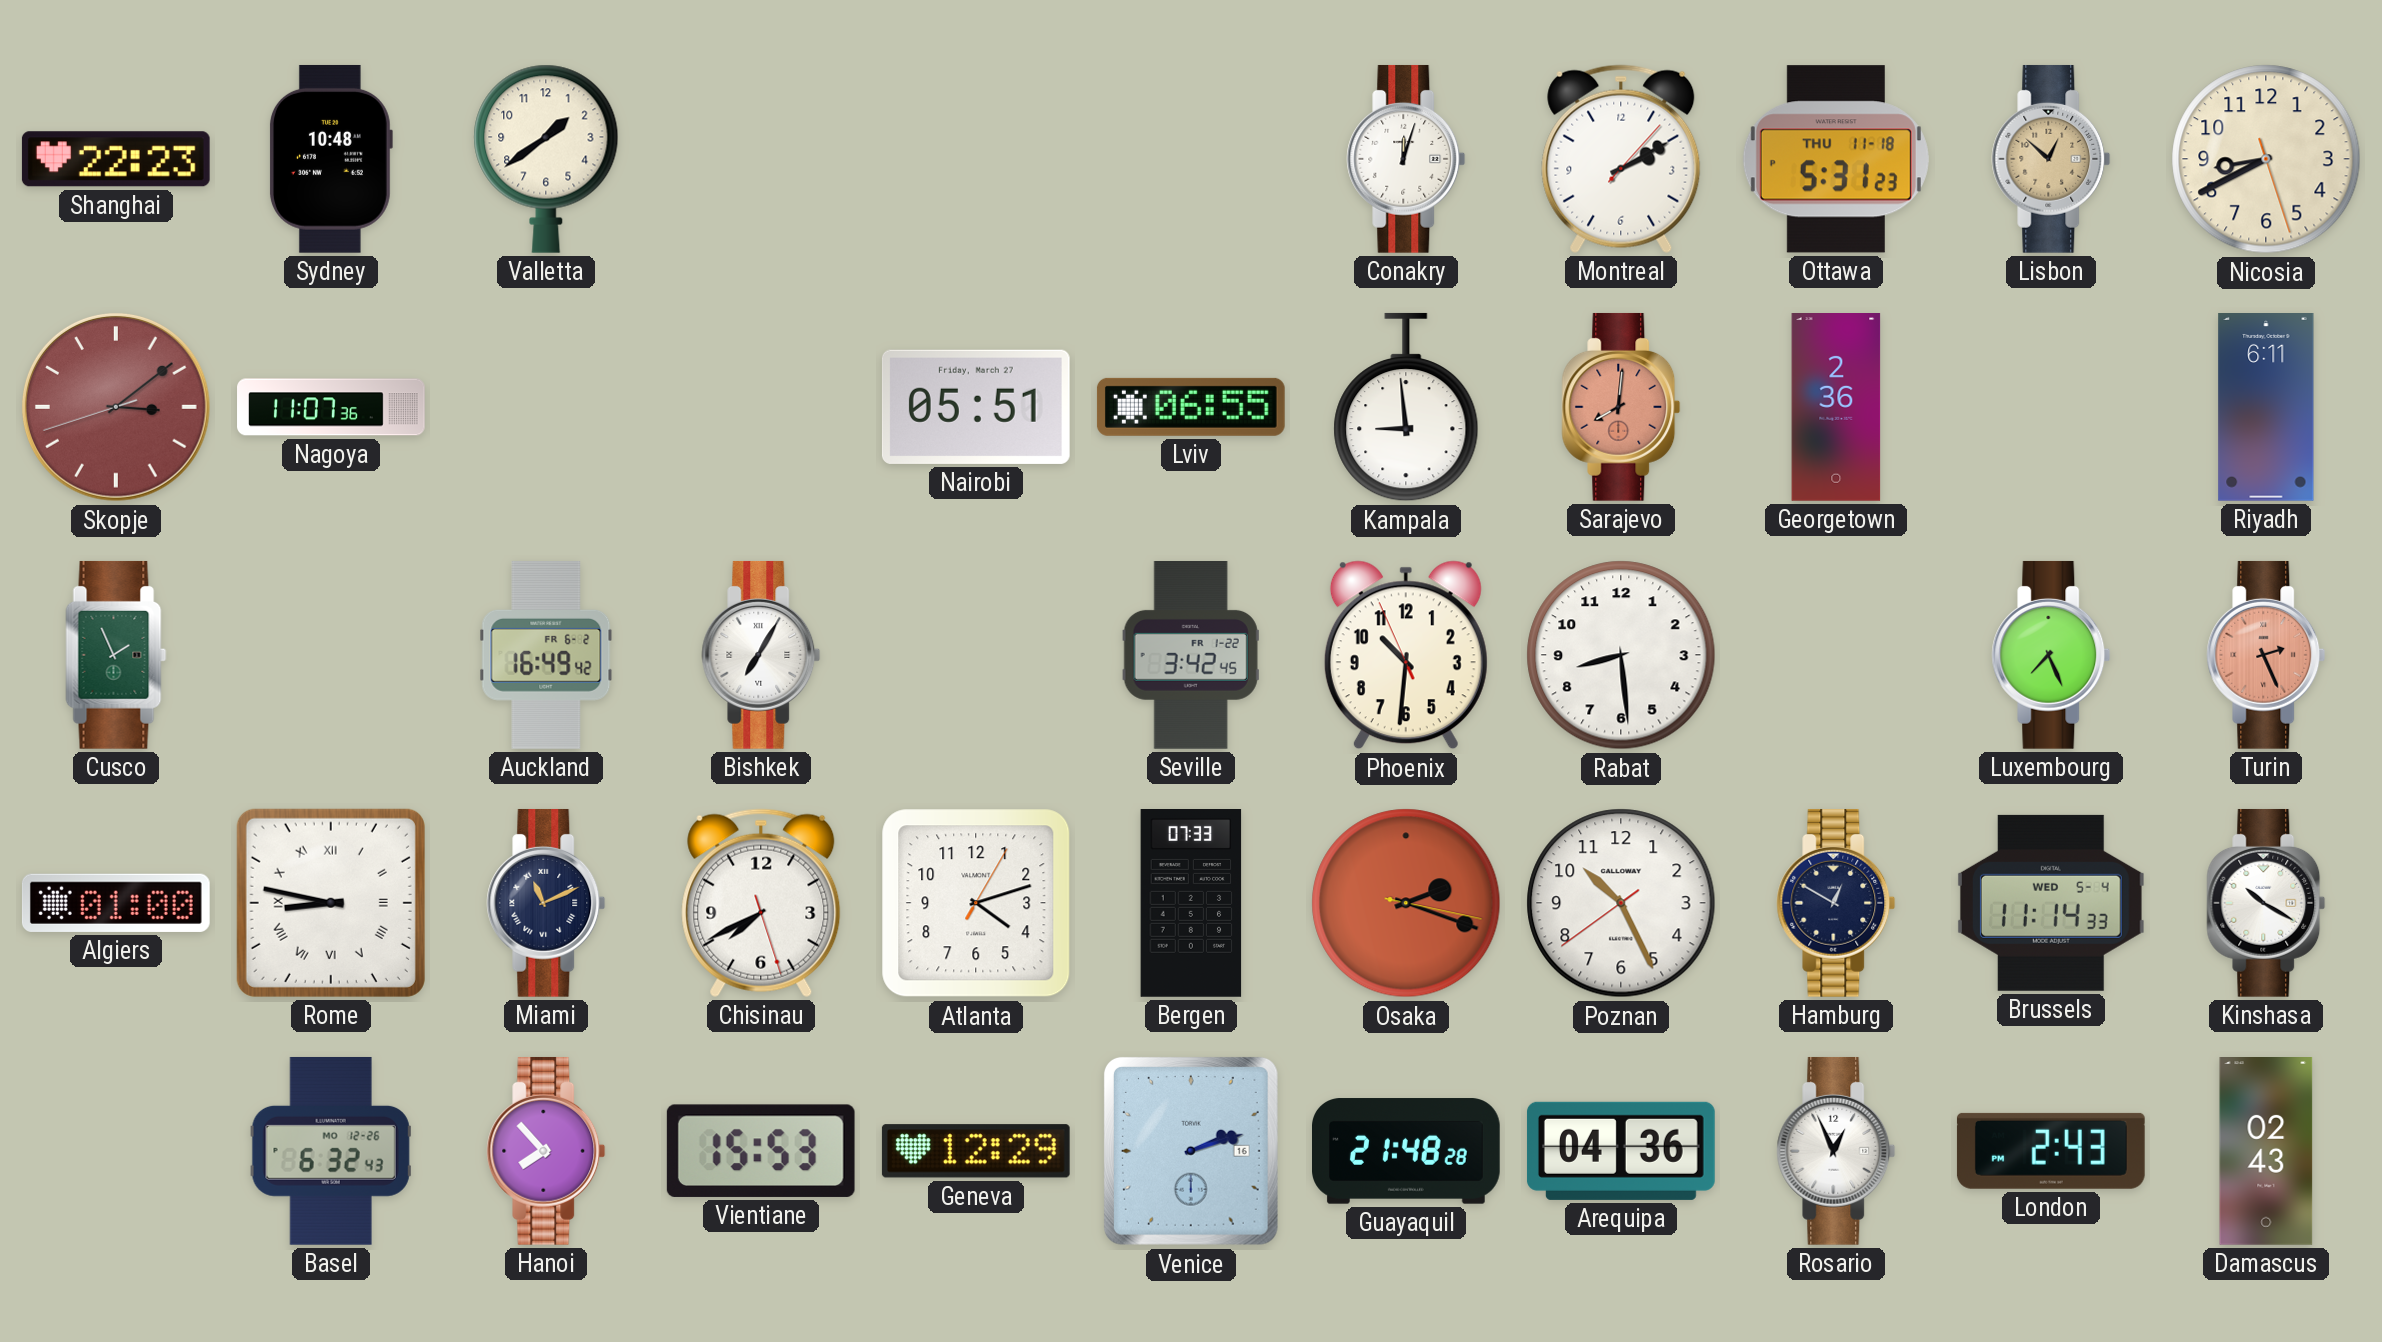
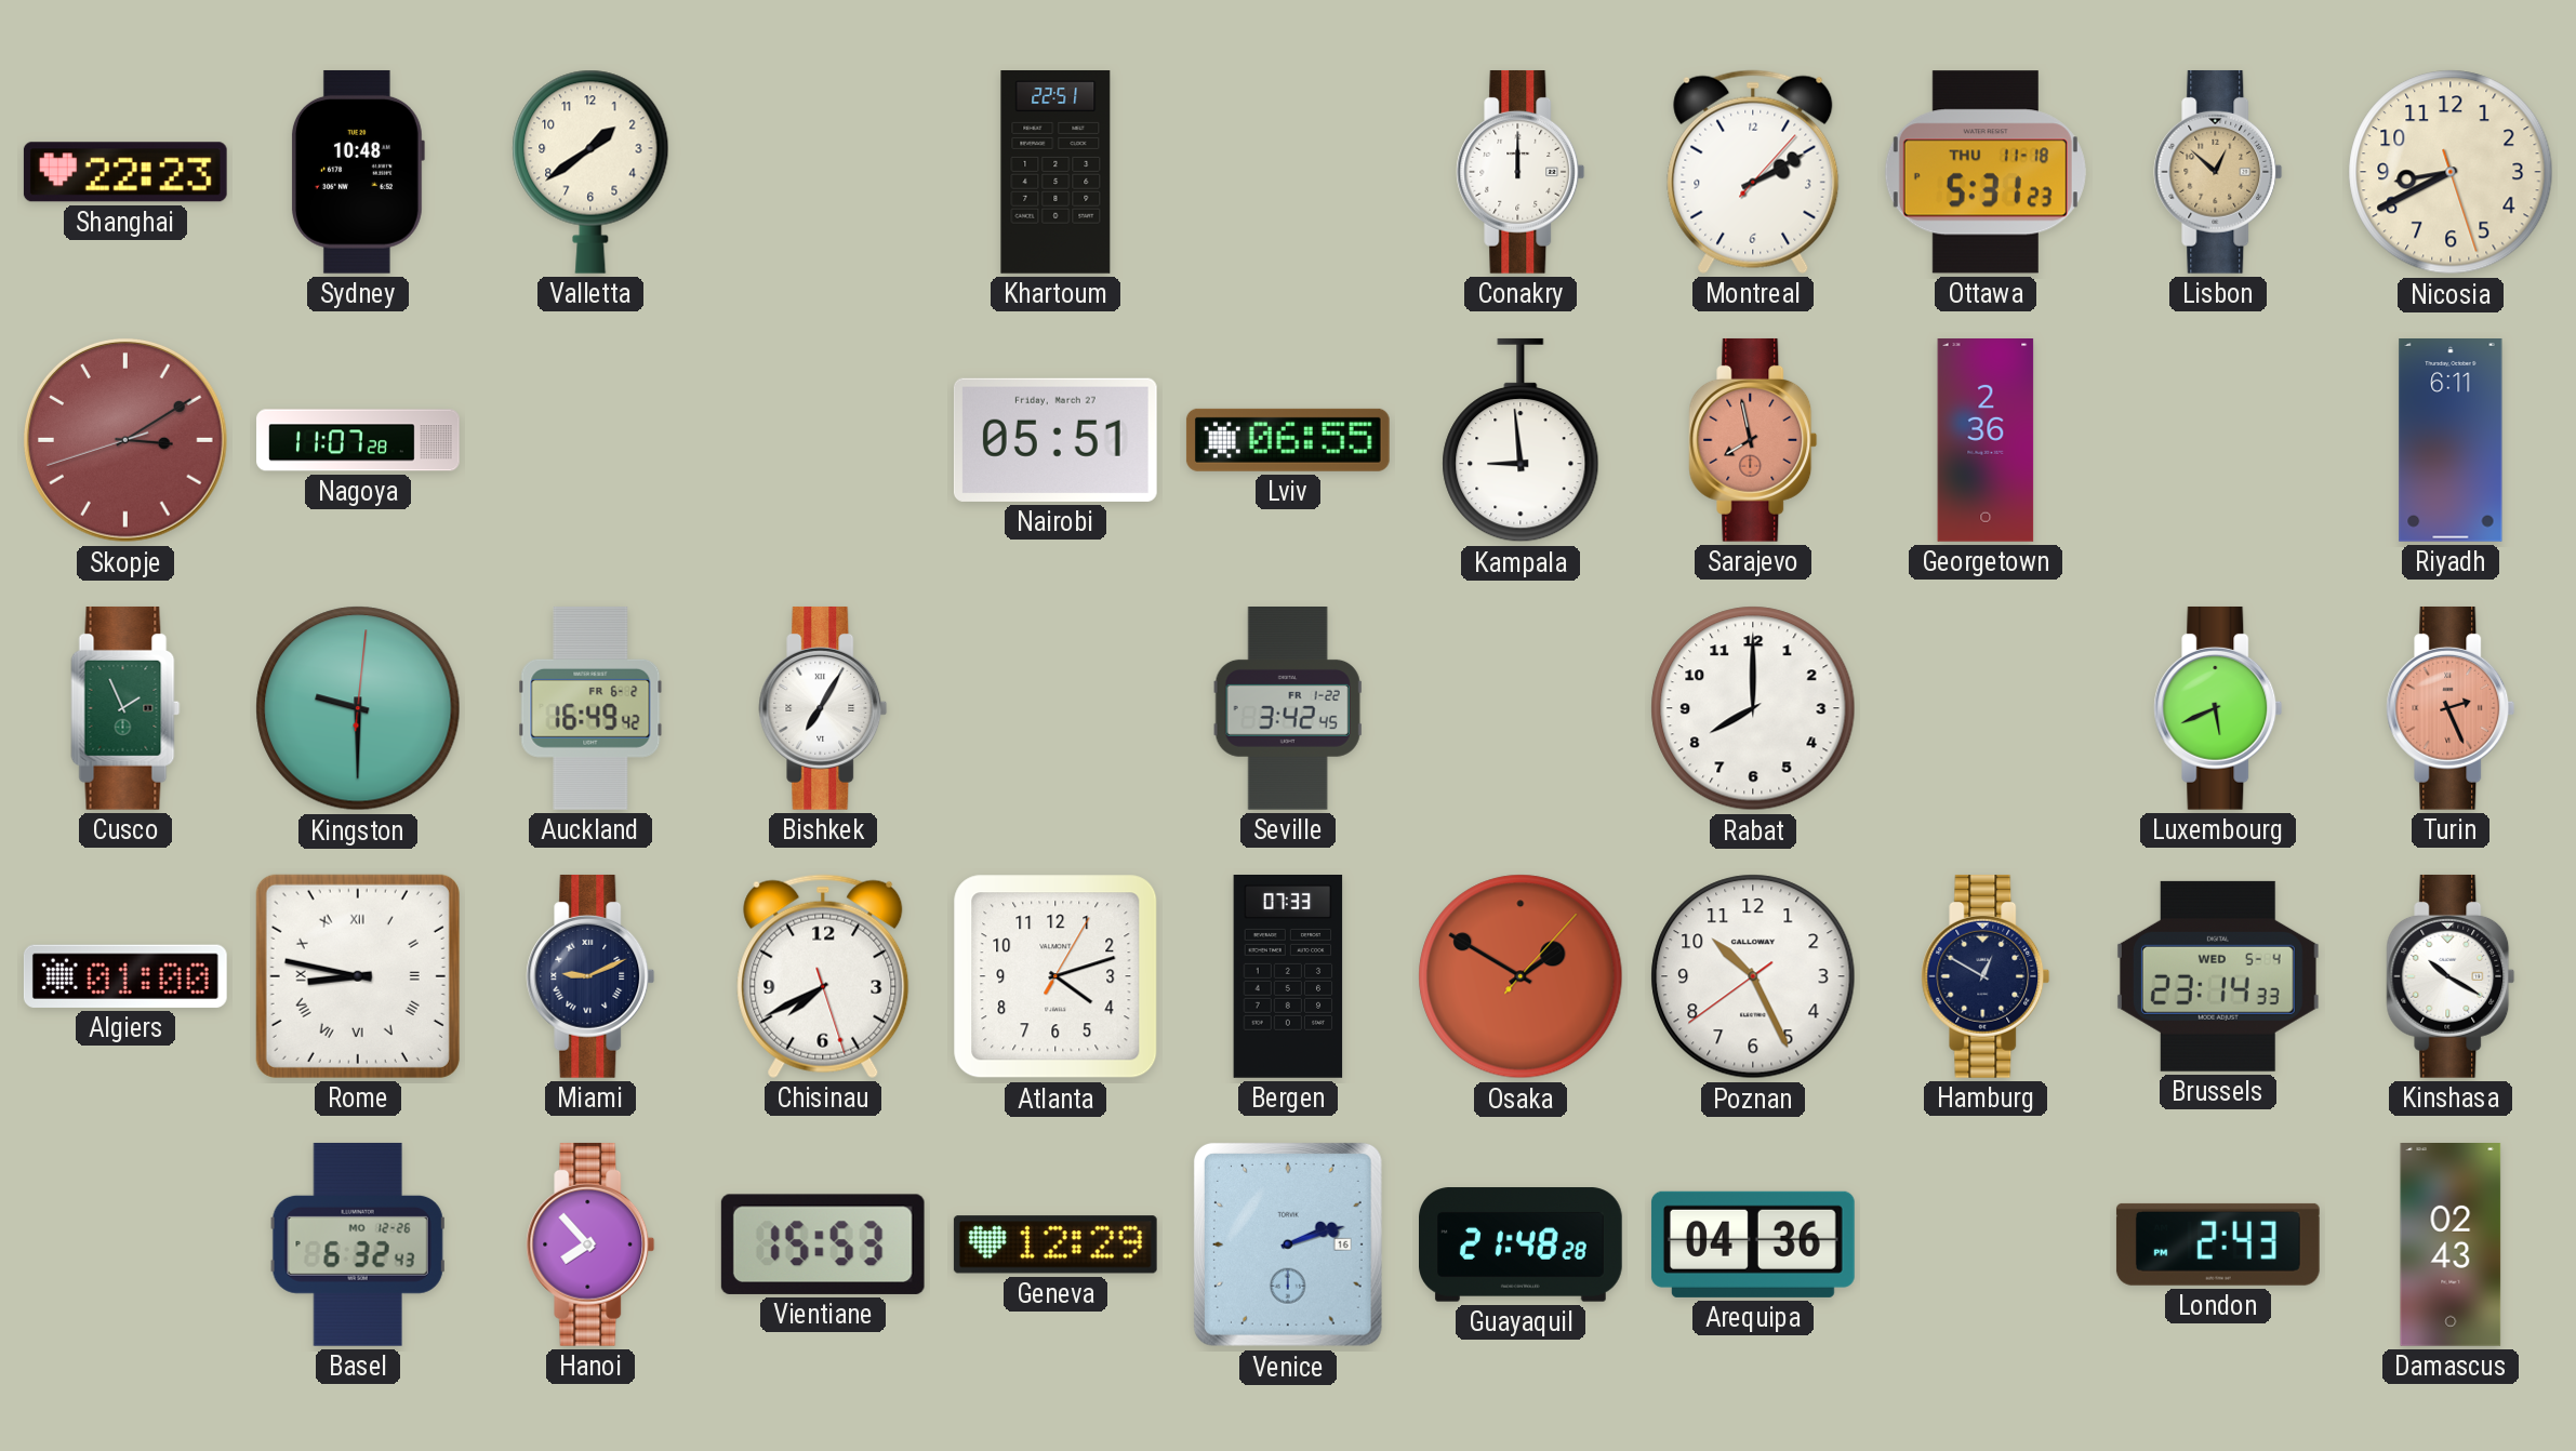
Khartoum: none -> 22:51
Conakry: 12:03 -> 12:00
Skopje: 3:08 -> 3:09
Nagoya: 11:07:36 -> 11:07:28
Sarajevo: 8:01 -> 7:58
Kingston: none -> 9:30
Phoenix: 10:30 -> none
Rabat: 8:29 -> 8:00
Luxembourg: 7:26 -> 5:41
Miami: 11:11 -> 9:11
Osaka: 2:18 -> 1:50
Brussels: 11:14 -> 23:14
Rosario: 12:56 -> none
